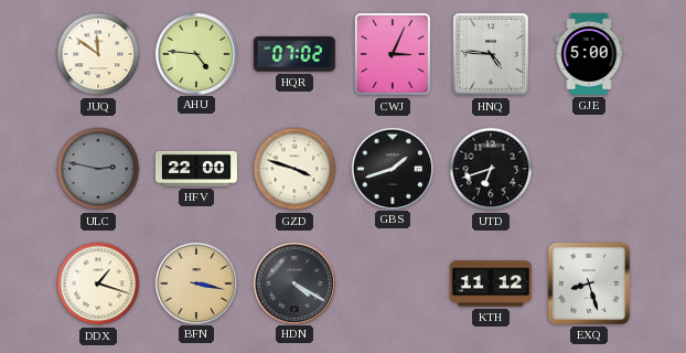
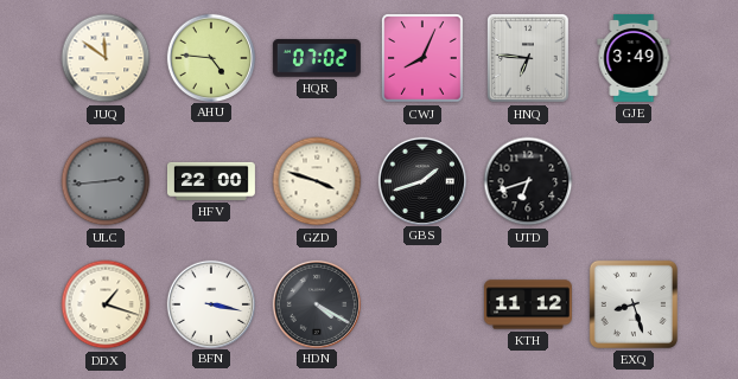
CWJ: 3:04 -> 8:04
HNQ: 4:46 -> 6:46
GJE: 5:00 -> 3:49
ULC: 2:47 -> 2:44
BFN dial: champagne -> white
